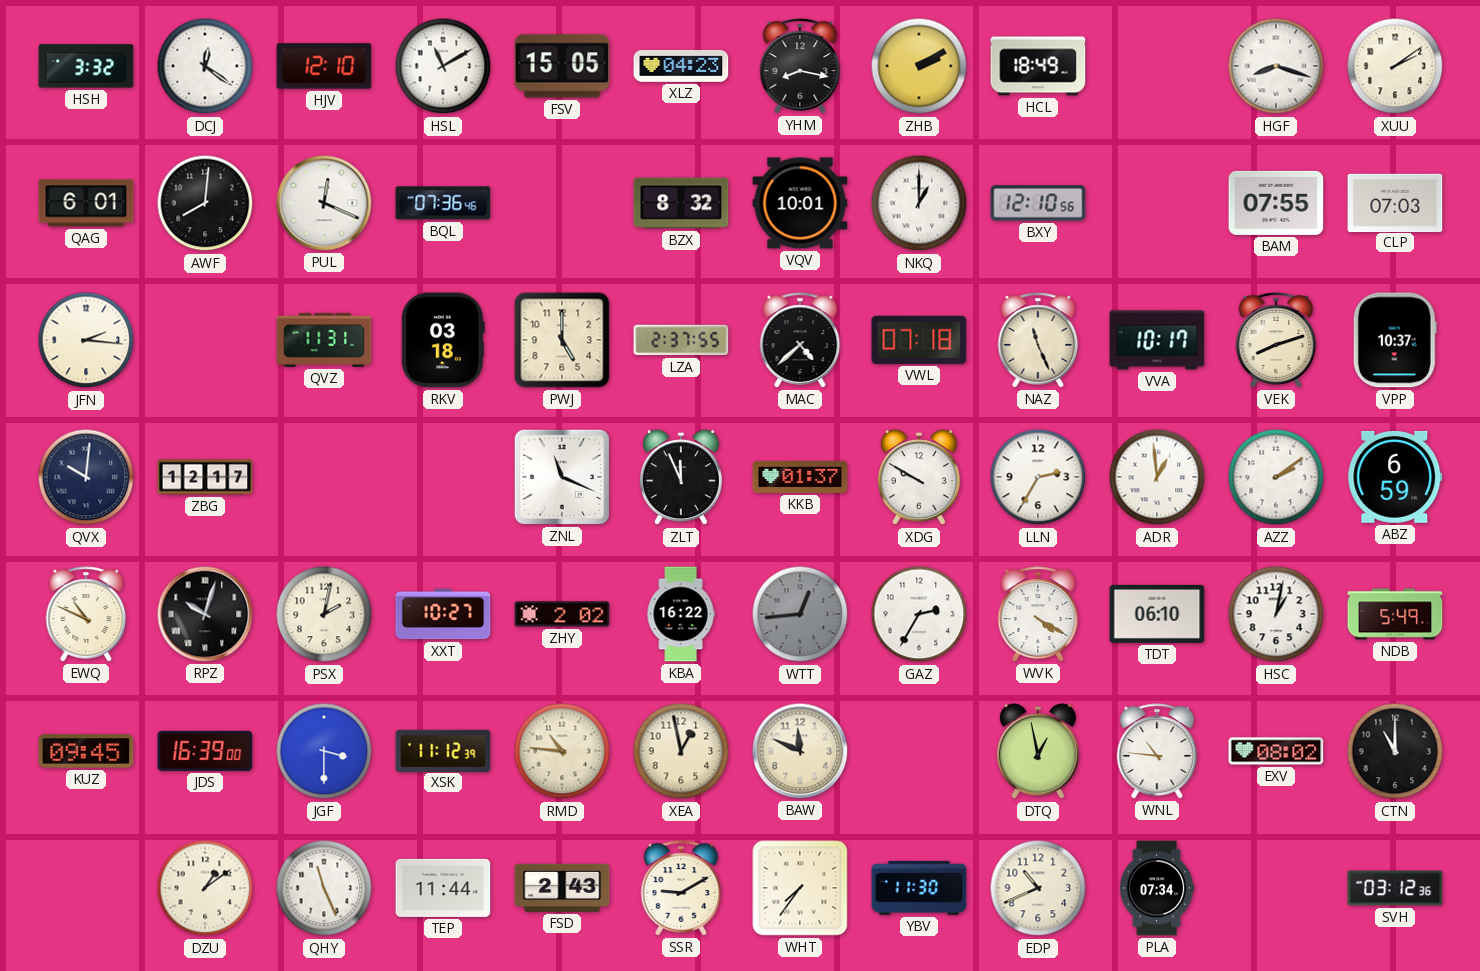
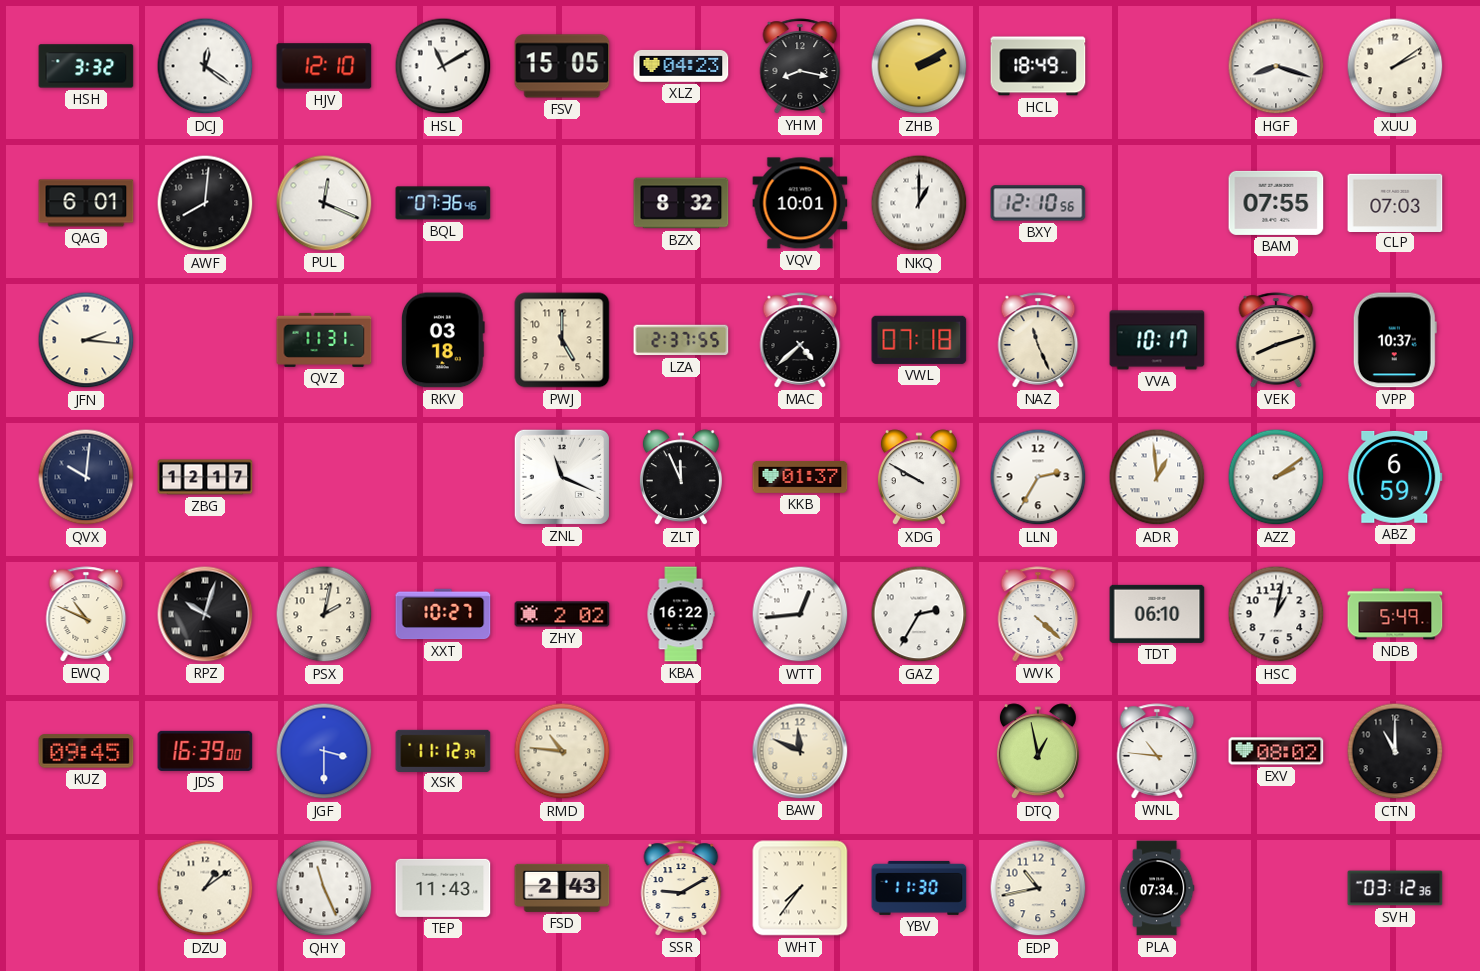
WTT dial: grey -> white
WVK: 4:20 -> 4:22
XEA: 12:58 -> none
TEP: 11:44 -> 11:43
EDP: 10:41 -> 10:43
